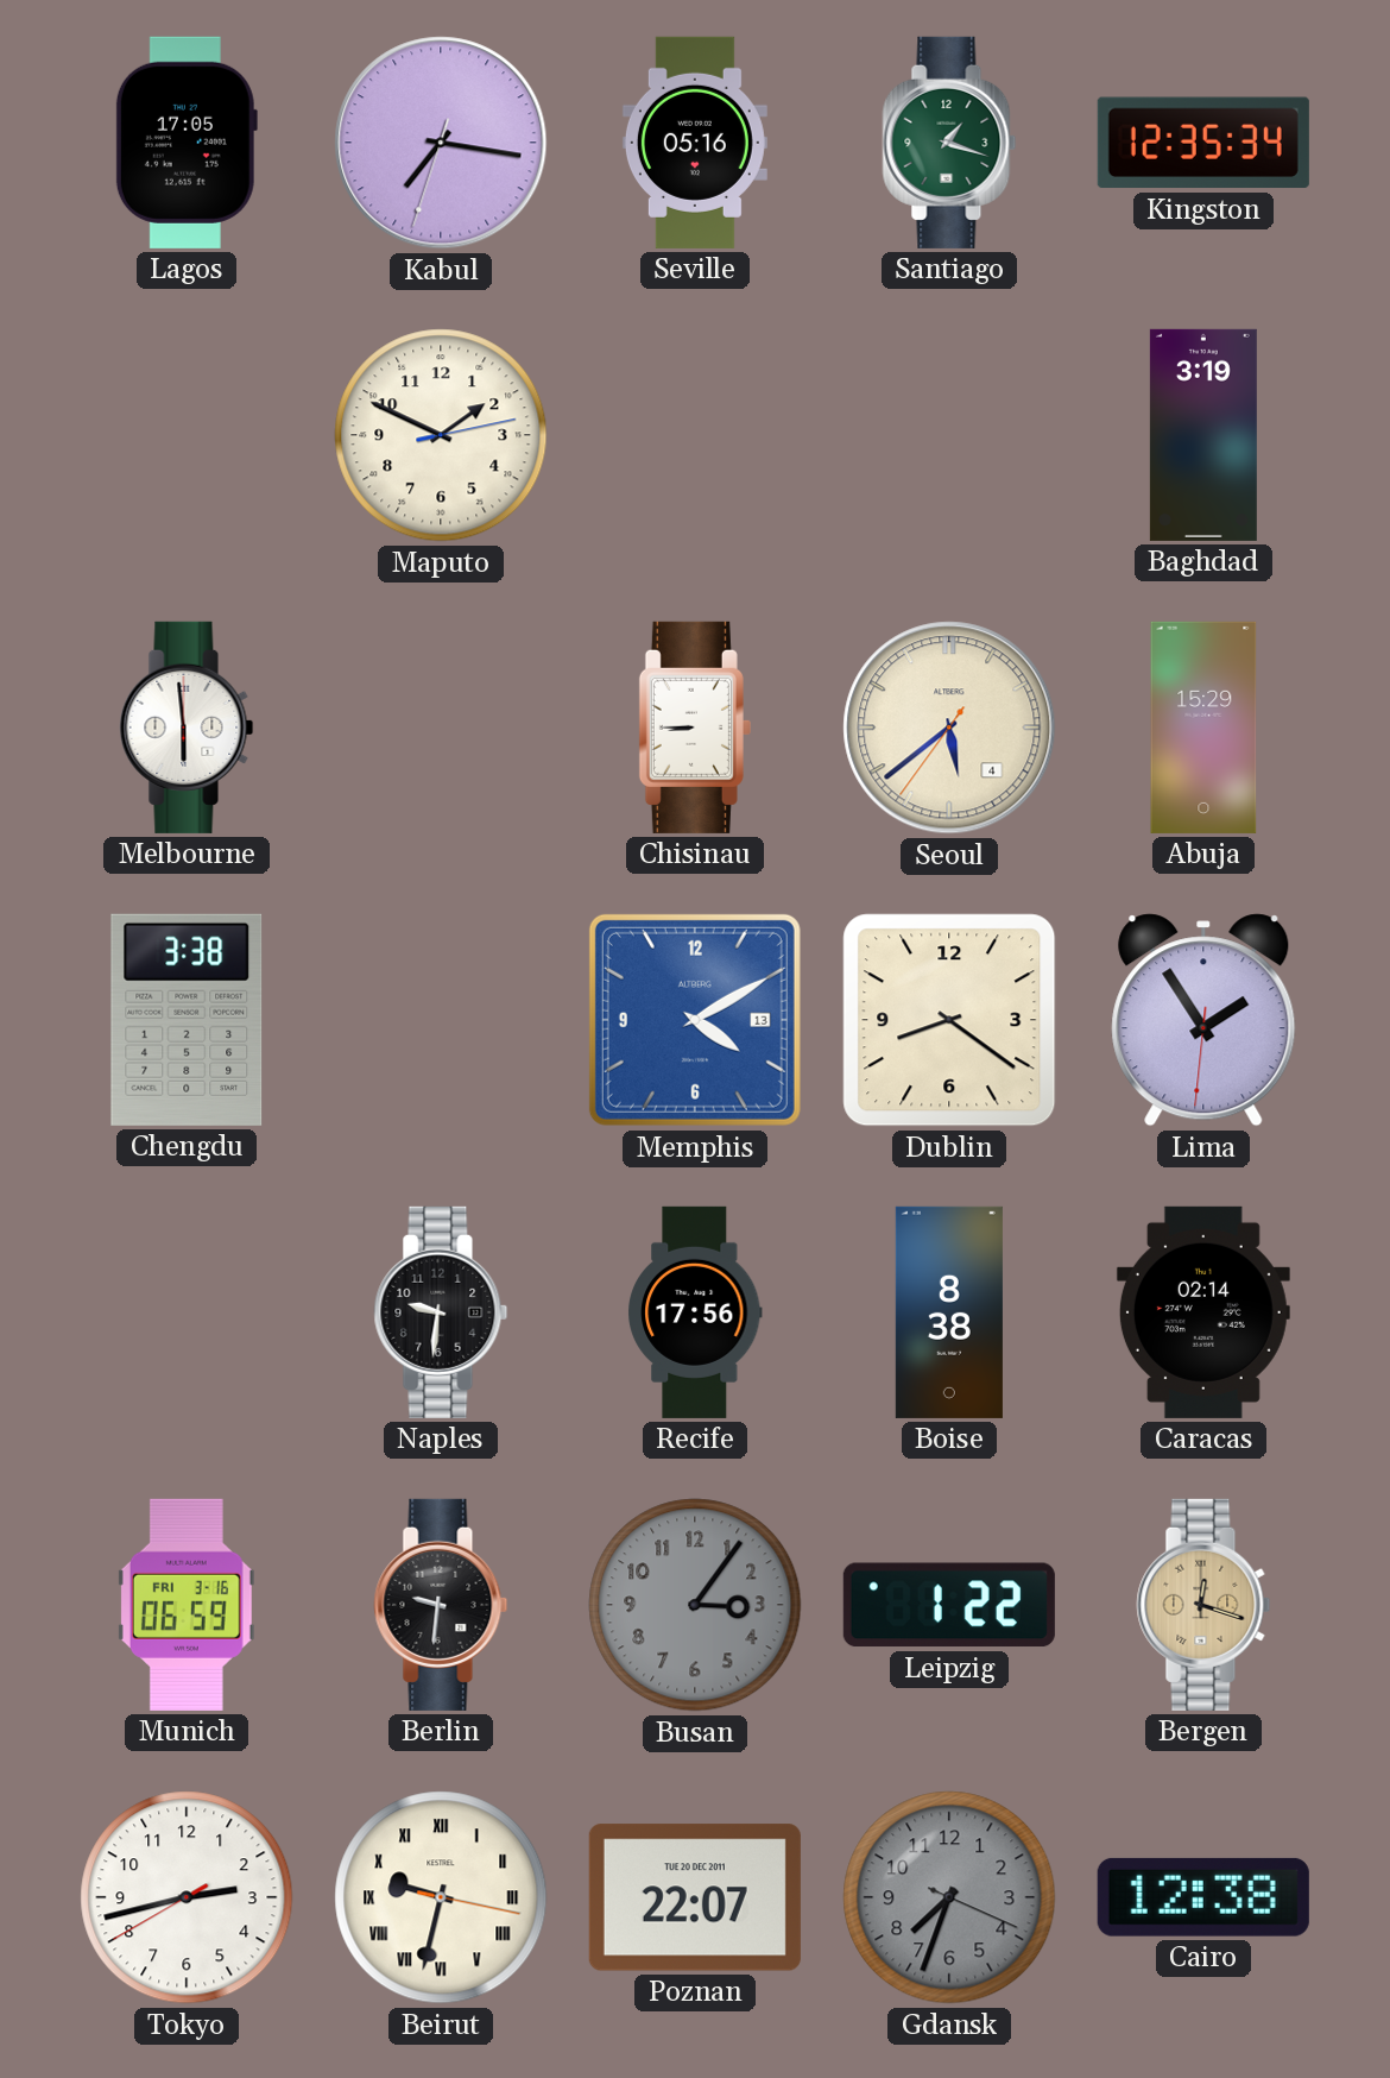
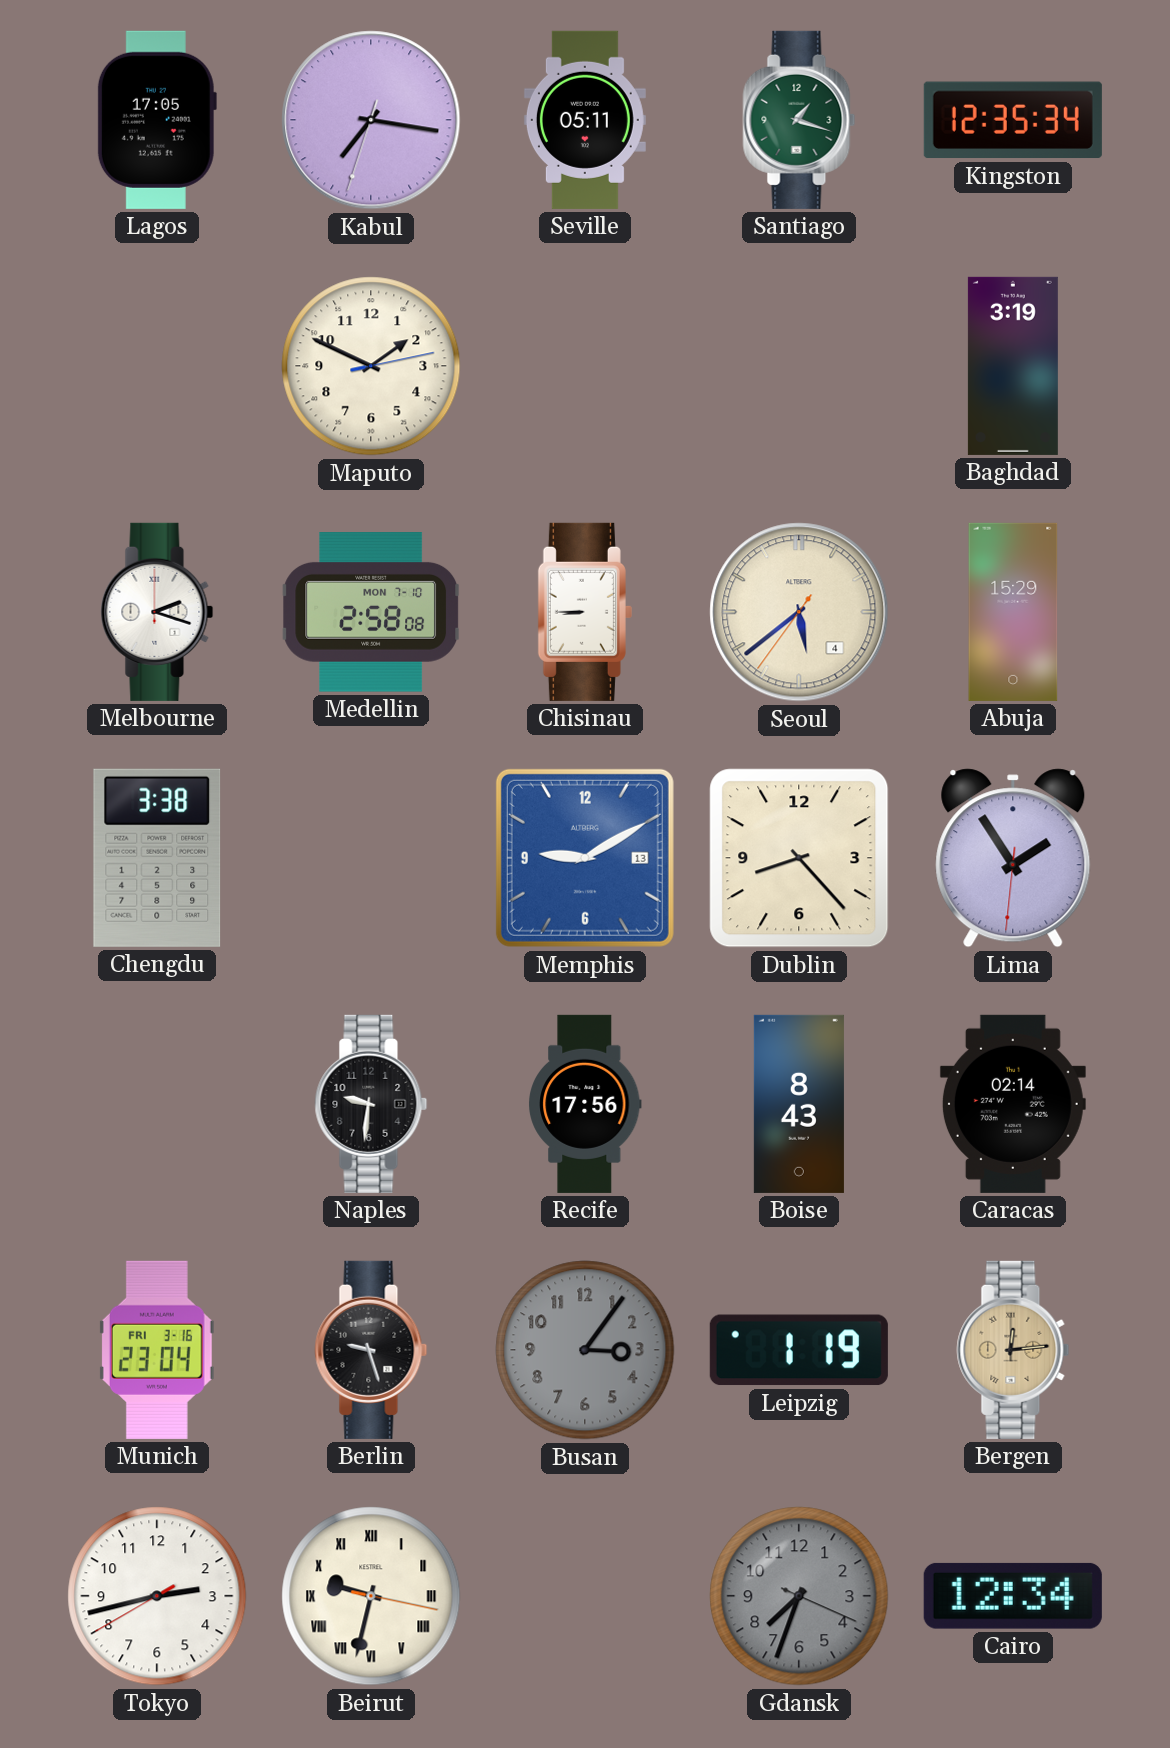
Seville: 05:16 -> 05:11
Melbourne: 5:59 -> 2:18
Medellin: none -> 2:58
Memphis: 4:10 -> 9:10
Dublin: 8:21 -> 8:23
Boise: 8:38 -> 8:43
Munich: 06:59 -> 23:04
Berlin: 9:31 -> 9:27
Leipzig: 1:22 -> 1:19
Bergen: 12:18 -> 12:14
Poznan: 22:07 -> none
Cairo: 12:38 -> 12:34
